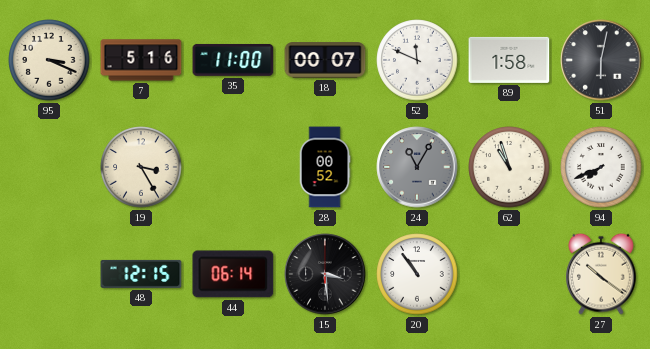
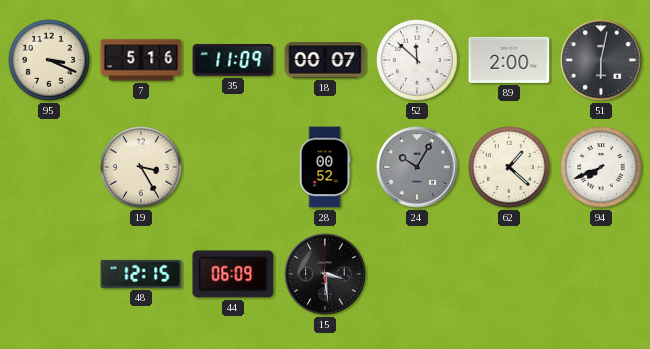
35: 11:00 -> 11:09
52: 11:49 -> 11:52
89: 1:58 -> 2:00
24: 11:05 -> 10:05
62: 10:57 -> 1:22
44: 06:14 -> 06:09
20: 10:54 -> none
27: 10:21 -> none
